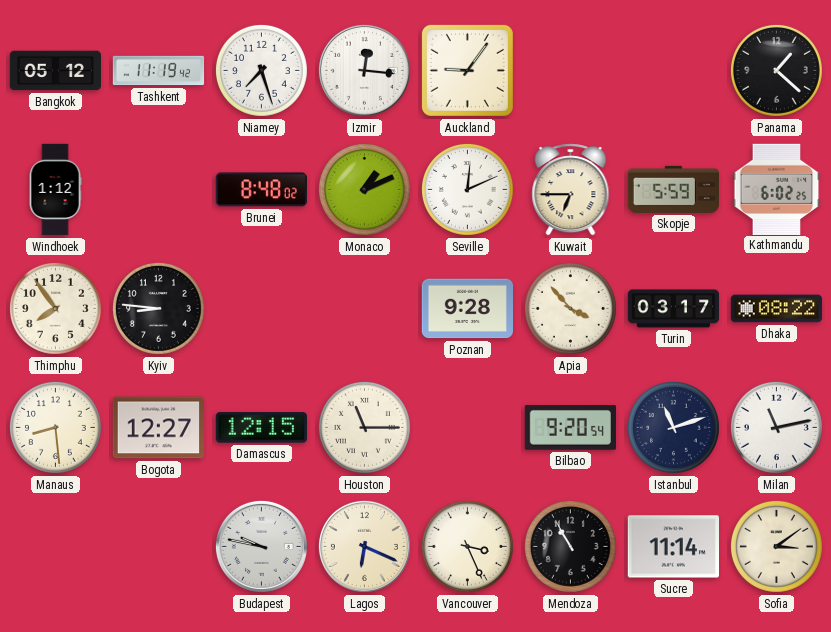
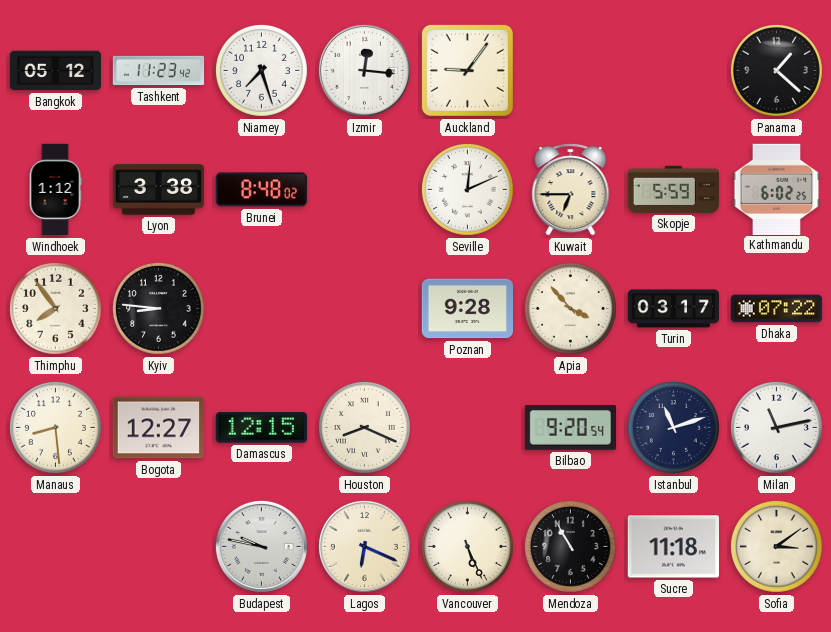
Tashkent: 11:19 -> 11:23
Lyon: none -> 3:38
Monaco: 1:11 -> none
Dhaka: 08:22 -> 07:22
Houston: 11:15 -> 8:19
Vancouver: 3:26 -> 5:26
Sucre: 11:14 -> 11:18
